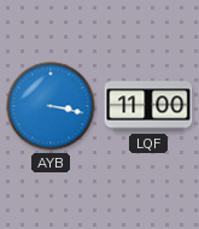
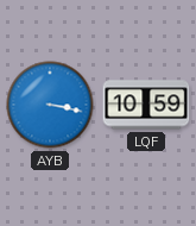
LQF: 11:00 -> 10:59
